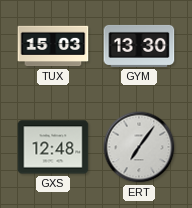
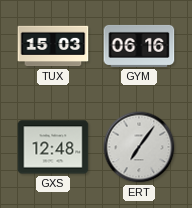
GYM: 13:30 -> 06:16
